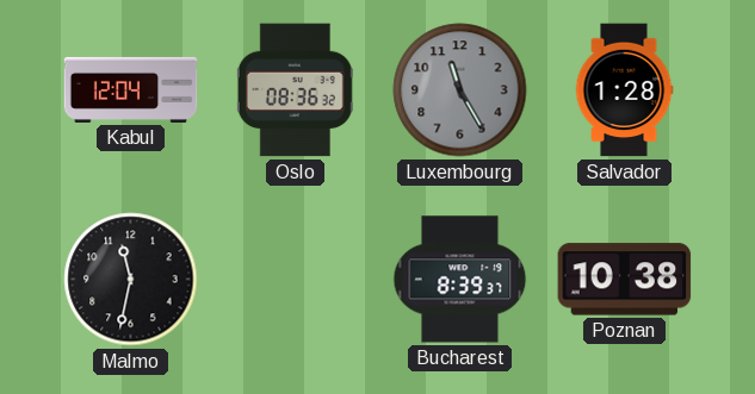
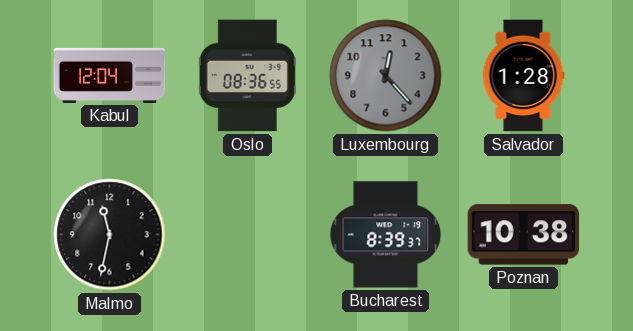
Oslo: 08:36:32 -> 08:36:55
Luxembourg: 11:25 -> 12:23
